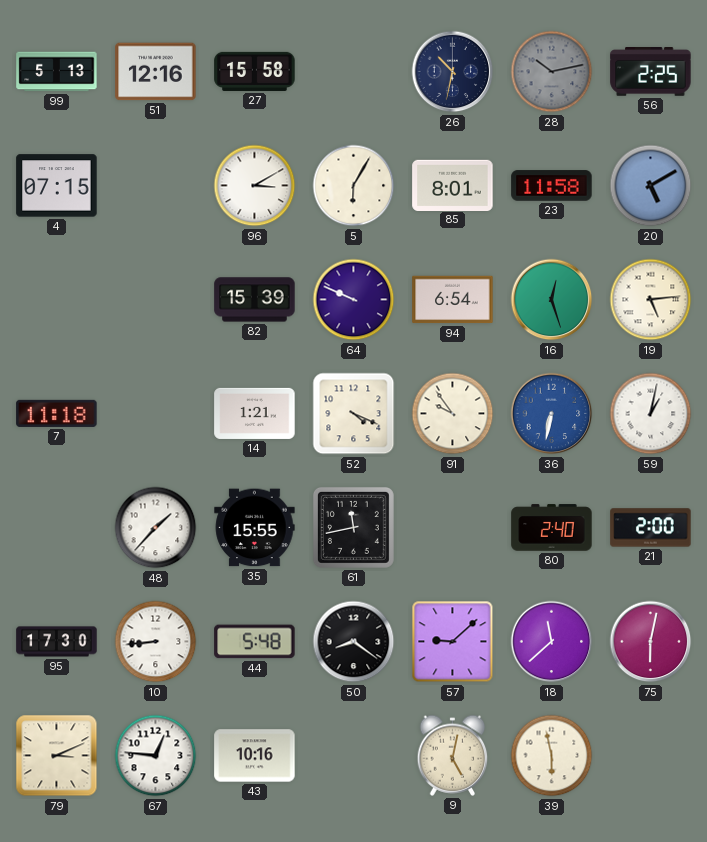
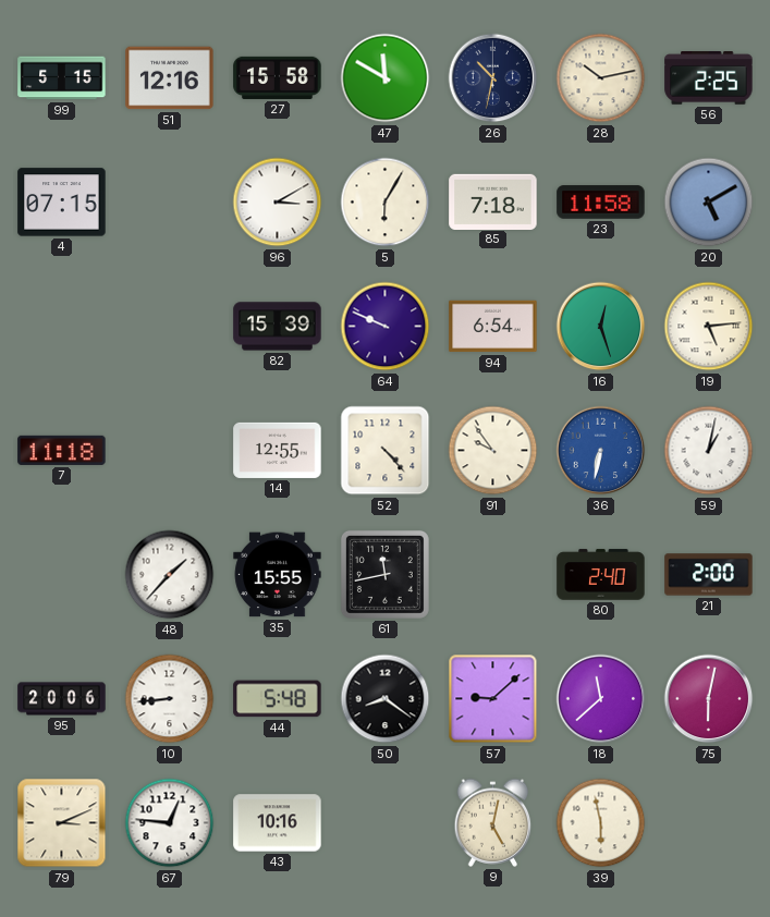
99: 5:13 -> 5:15
47: none -> 11:50
28 dial: grey -> cream
85: 8:01 -> 7:18
14: 1:21 -> 12:55
52: 4:19 -> 4:23
95: 17:30 -> 20:06
